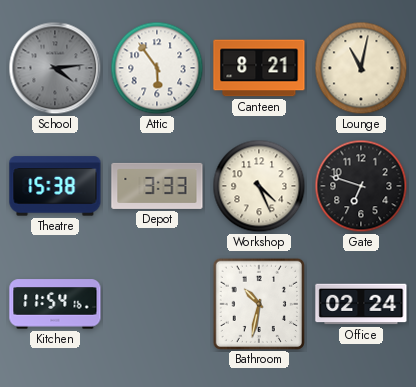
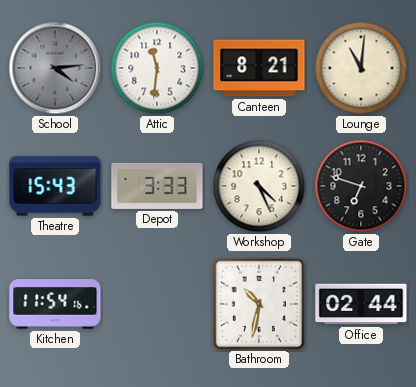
Attic: 5:54 -> 11:31
Lounge: 11:02 -> 11:01
Theatre: 15:38 -> 15:43
Office: 02:24 -> 02:44
